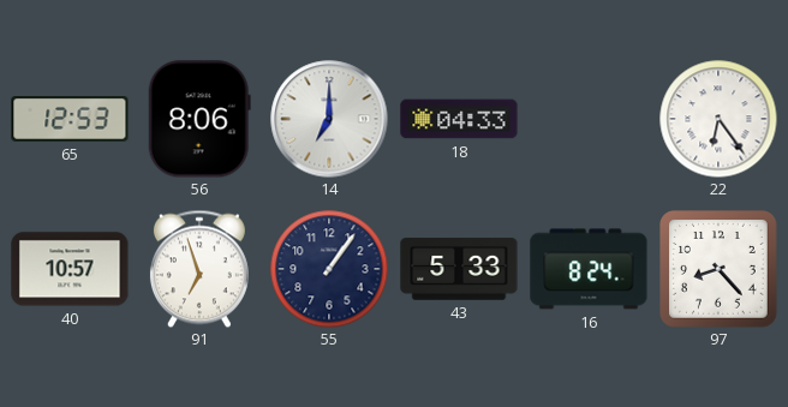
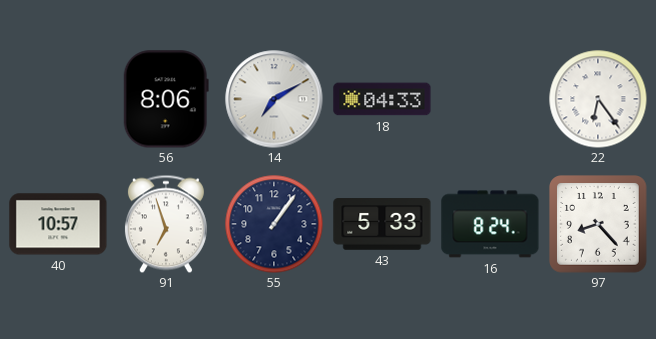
65: 12:53 -> none
14: 7:00 -> 7:10
